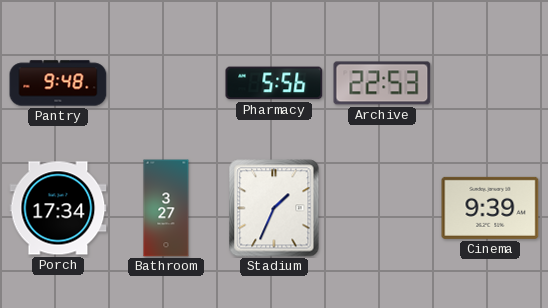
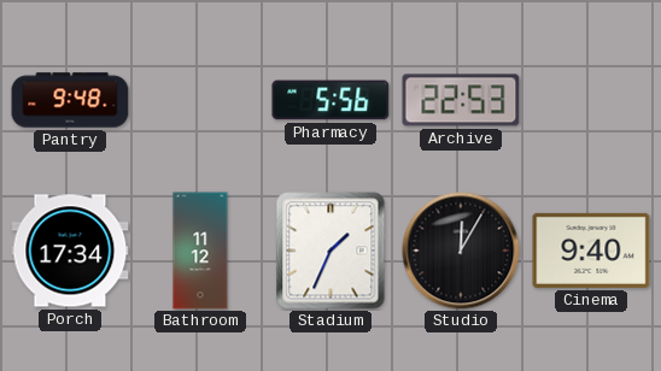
Bathroom: 3:27 -> 11:12
Studio: none -> 12:05
Cinema: 9:39 -> 9:40
